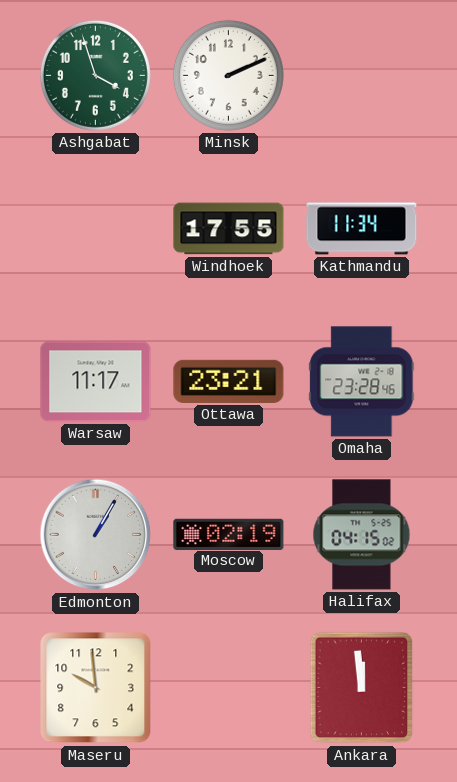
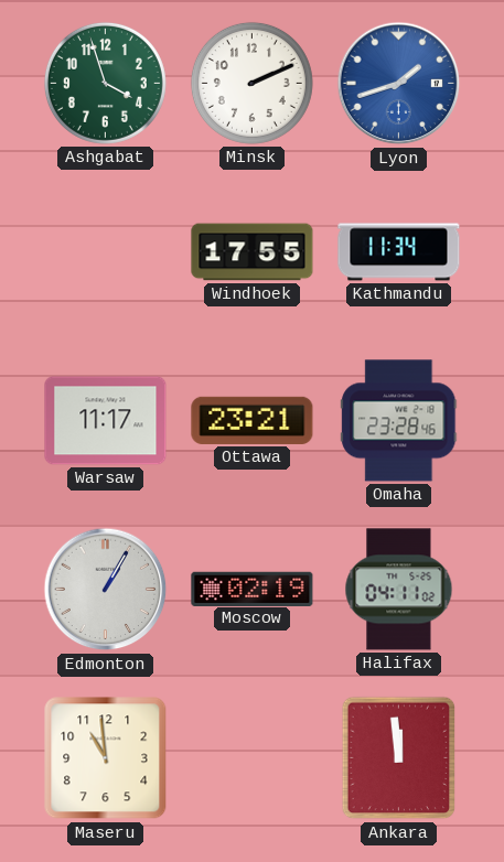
Lyon: none -> 1:42
Halifax: 04:15 -> 04:11
Maseru: 9:59 -> 10:59
